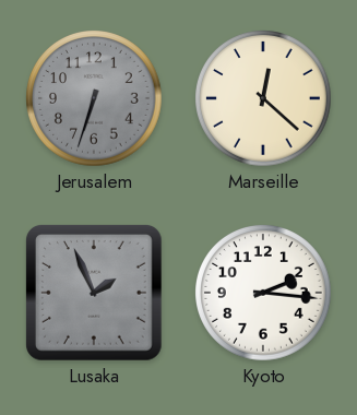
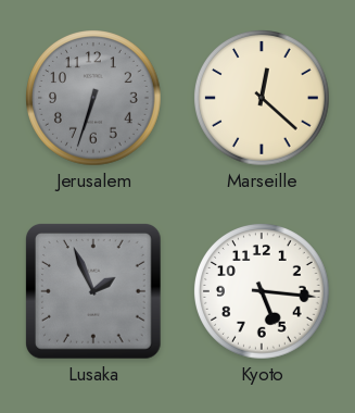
Kyoto: 2:16 -> 5:16
